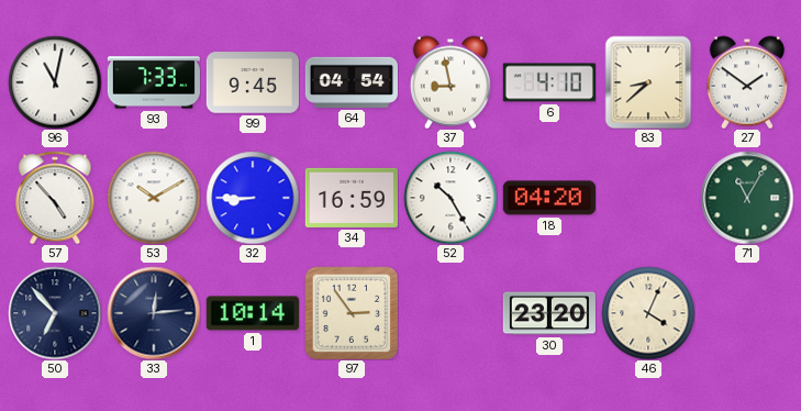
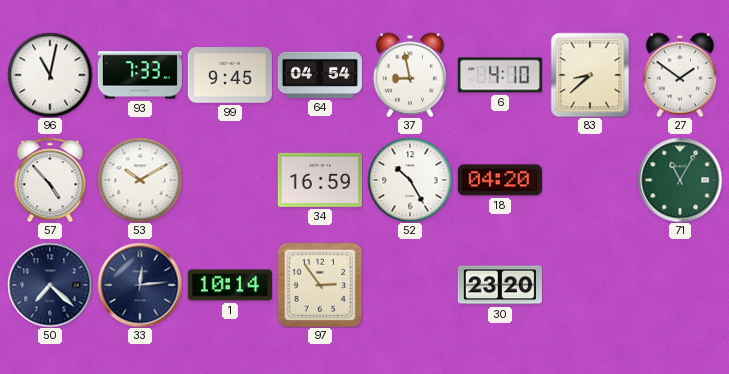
32: 8:45 -> none
50: 6:53 -> 7:22
46: 4:04 -> none
